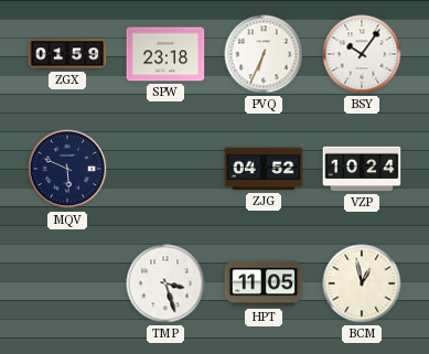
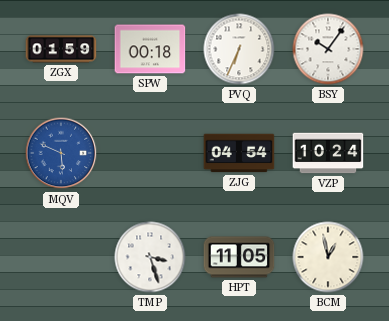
SPW: 23:18 -> 00:18
MQV dial: navy -> blue
ZJG: 04:52 -> 04:54
